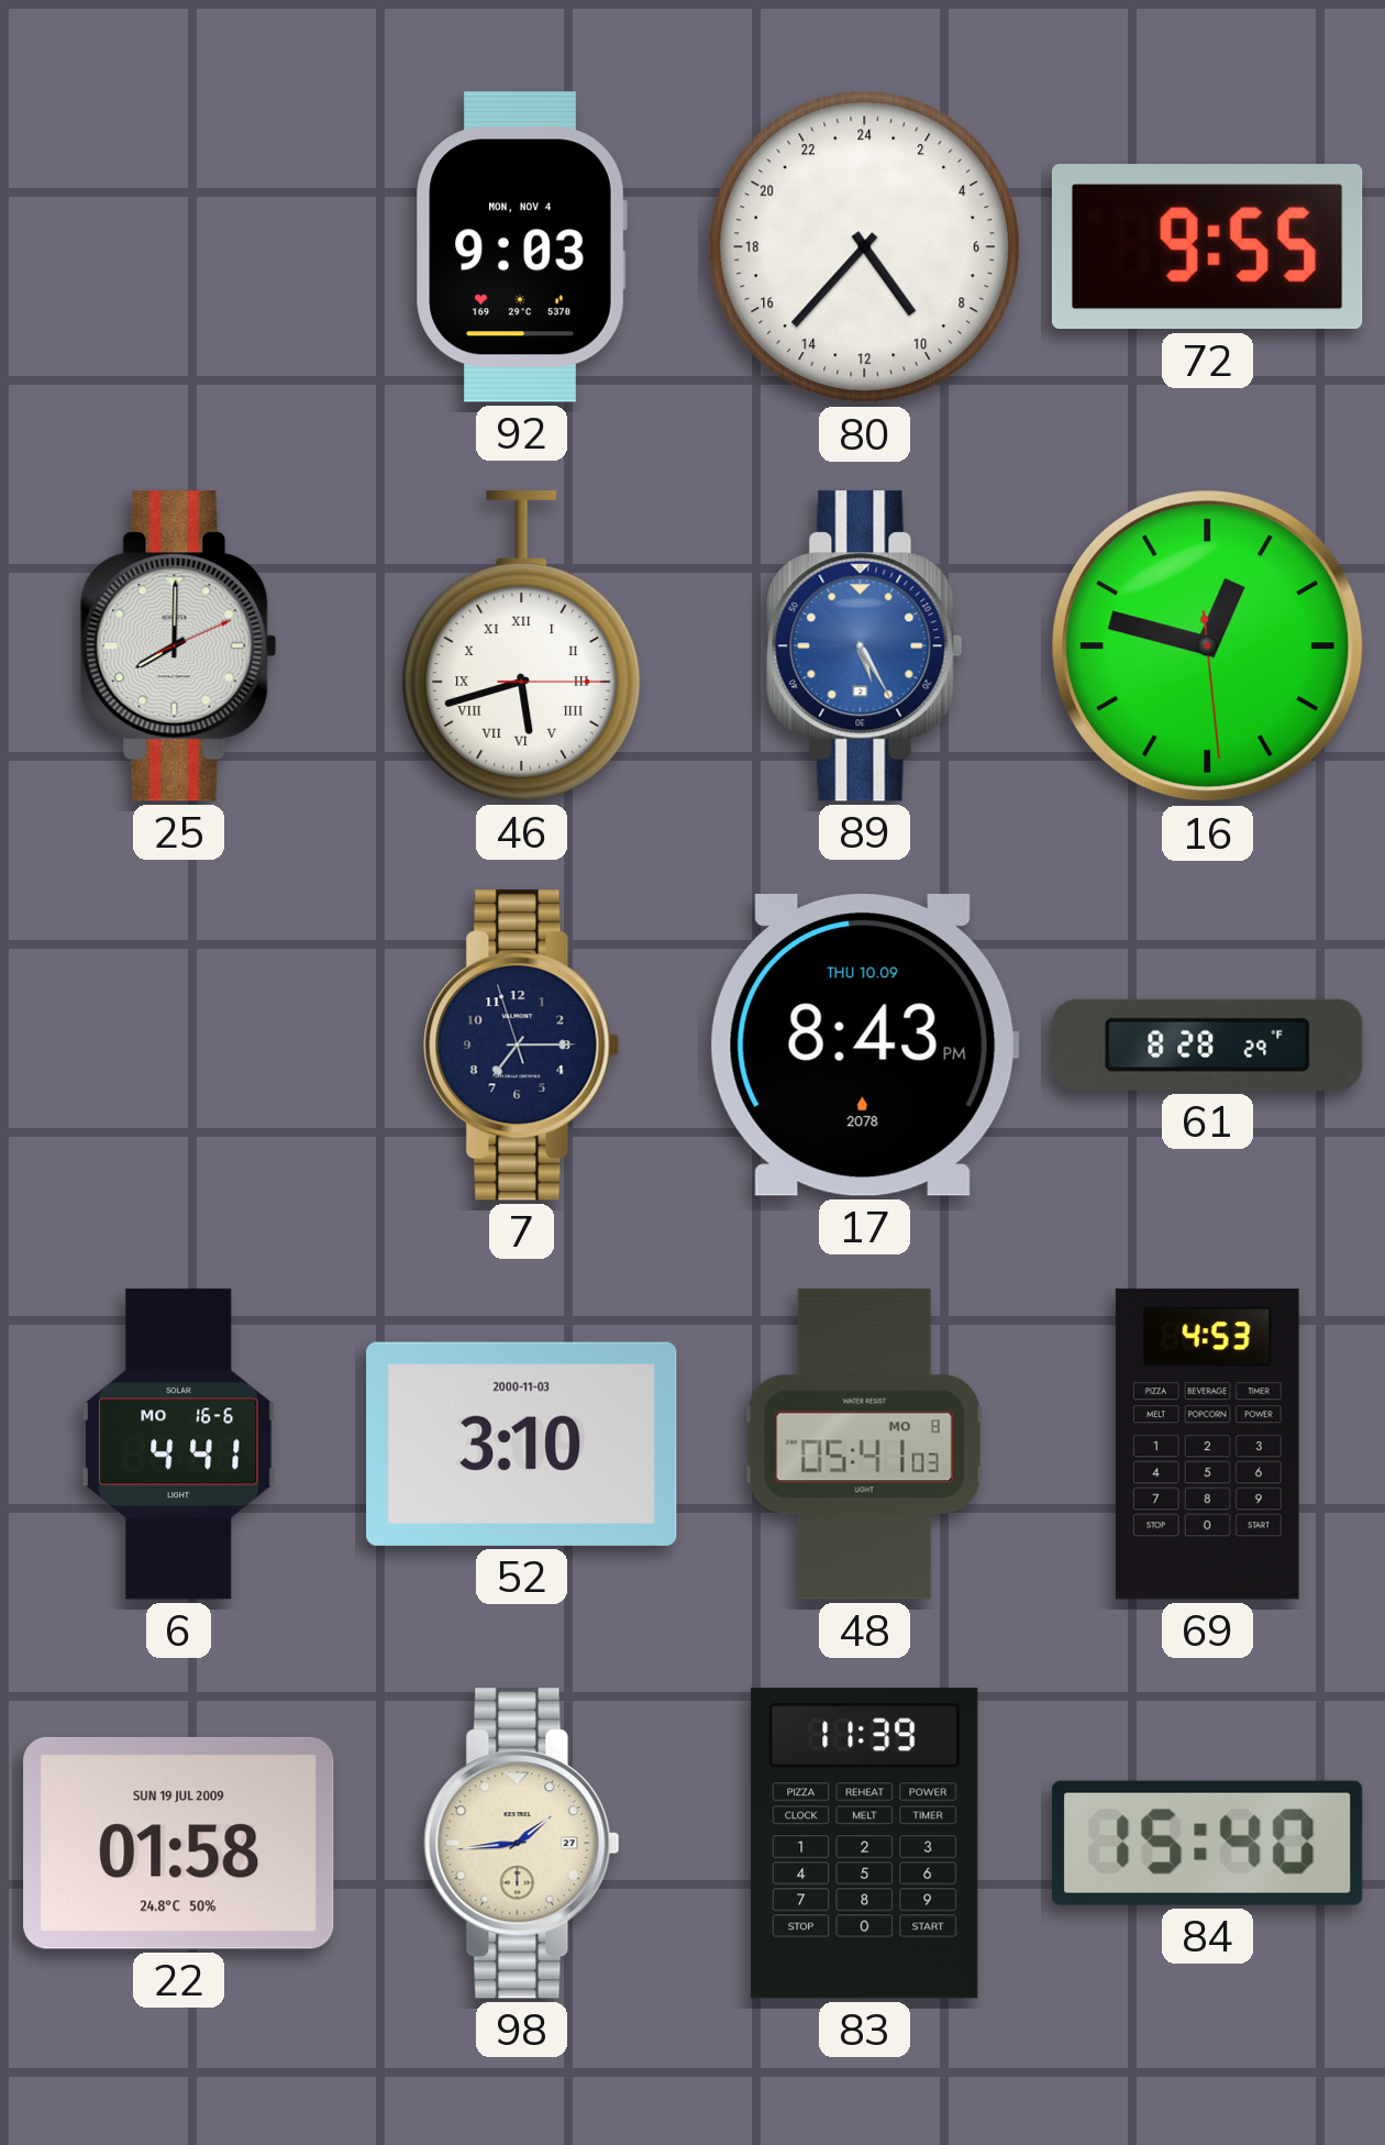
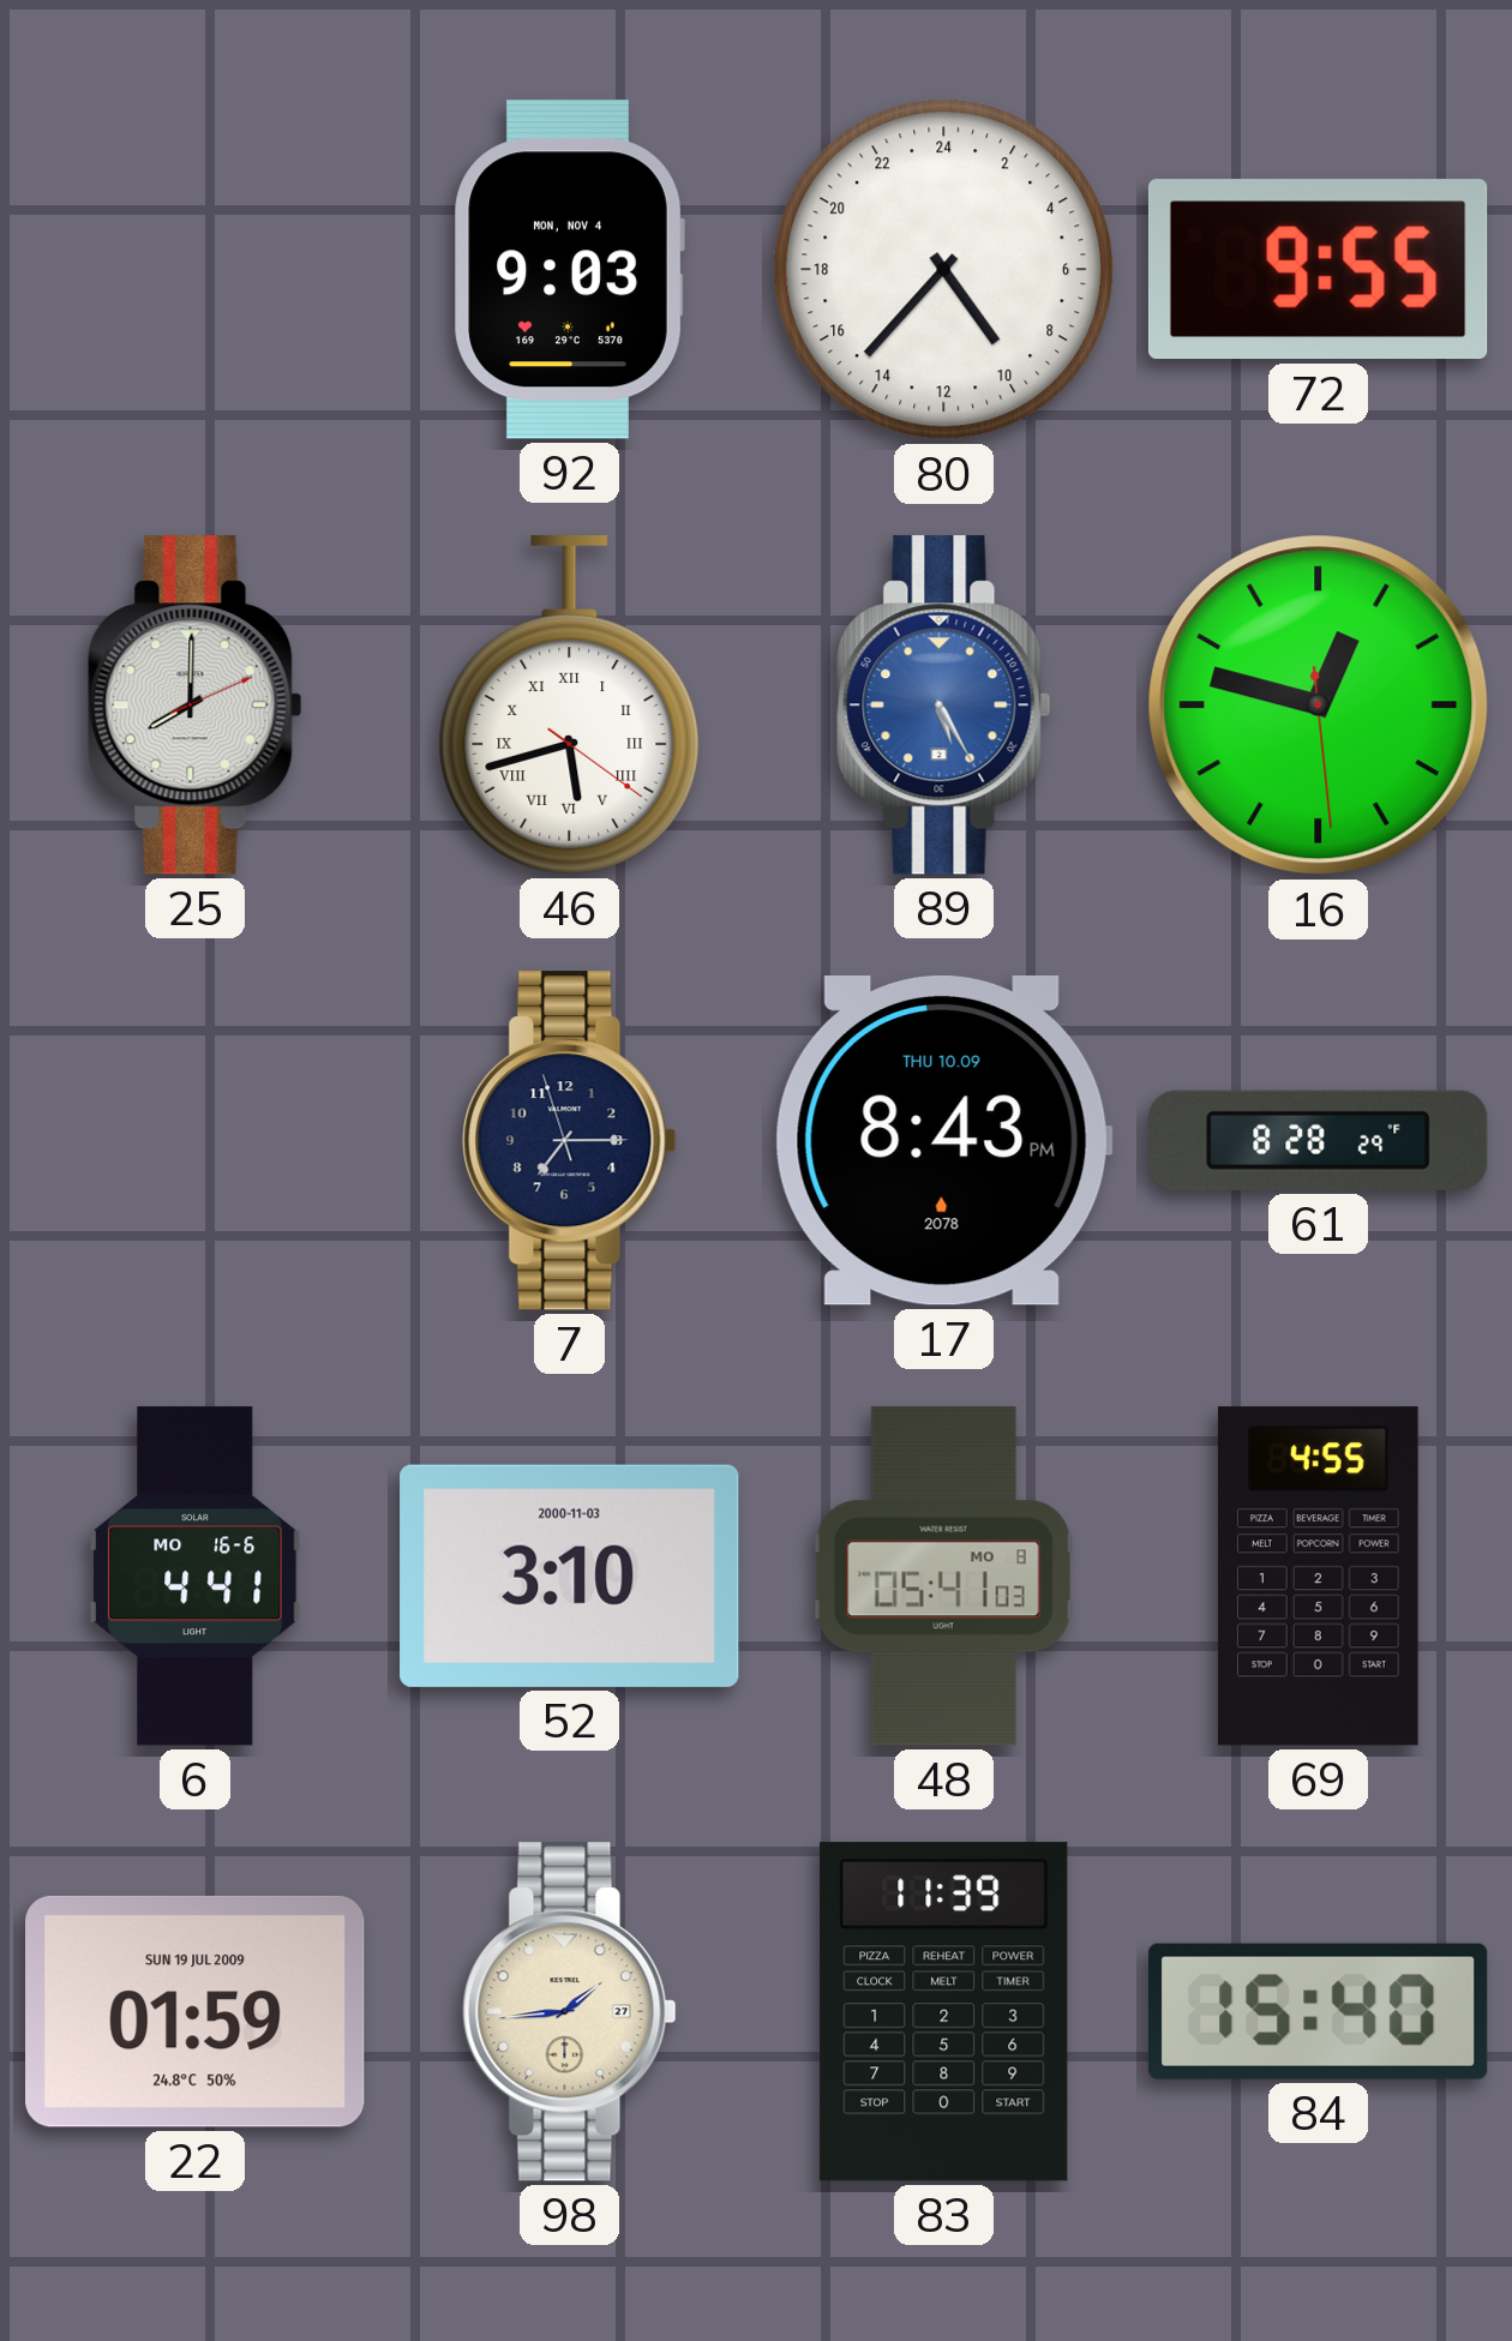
46: 5:42:15 -> 5:42:21
69: 4:53 -> 4:55
22: 01:58 -> 01:59
